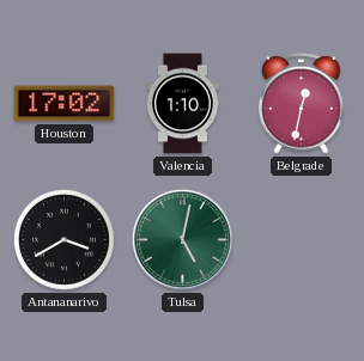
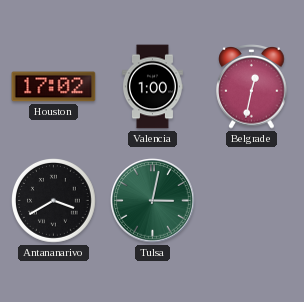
Valencia: 1:10 -> 1:00
Tulsa: 5:02 -> 3:02
